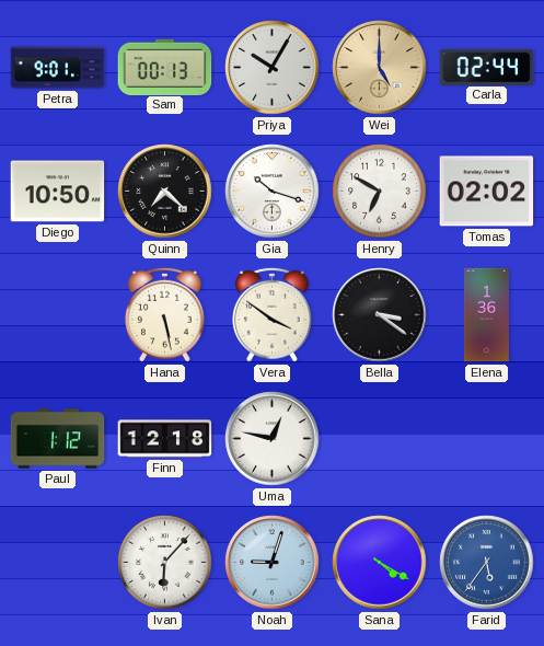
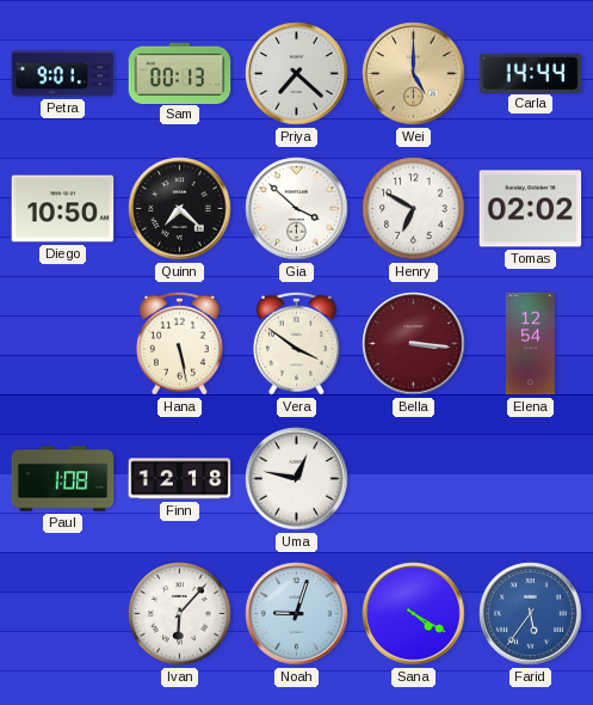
Priya: 10:05 -> 7:22
Carla: 02:44 -> 14:44
Gia: 10:18 -> 3:52
Bella: 3:21 -> 3:16
Bella dial: black -> burgundy
Elena: 1:36 -> 12:54
Paul: 1:12 -> 1:08
